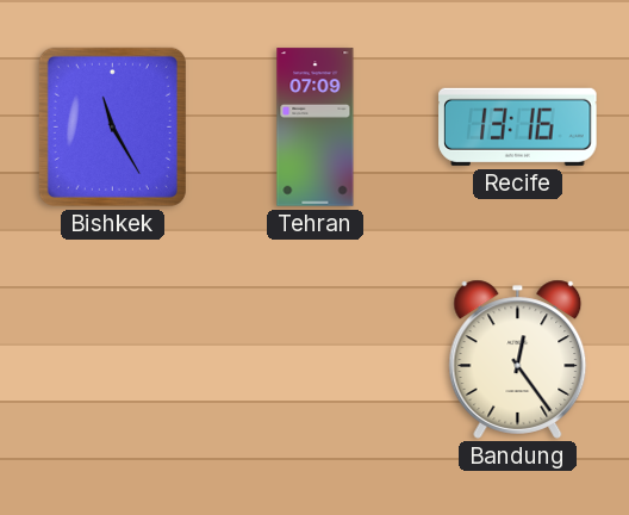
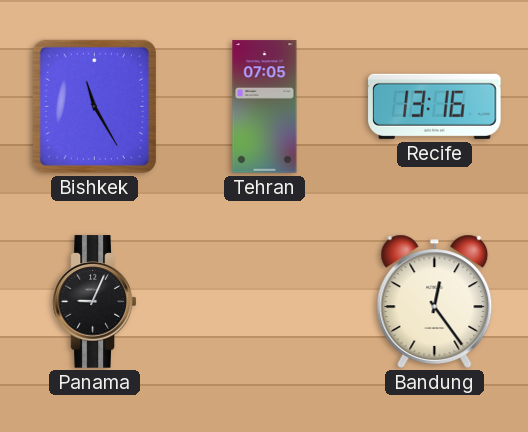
Tehran: 07:09 -> 07:05
Panama: none -> 9:04
